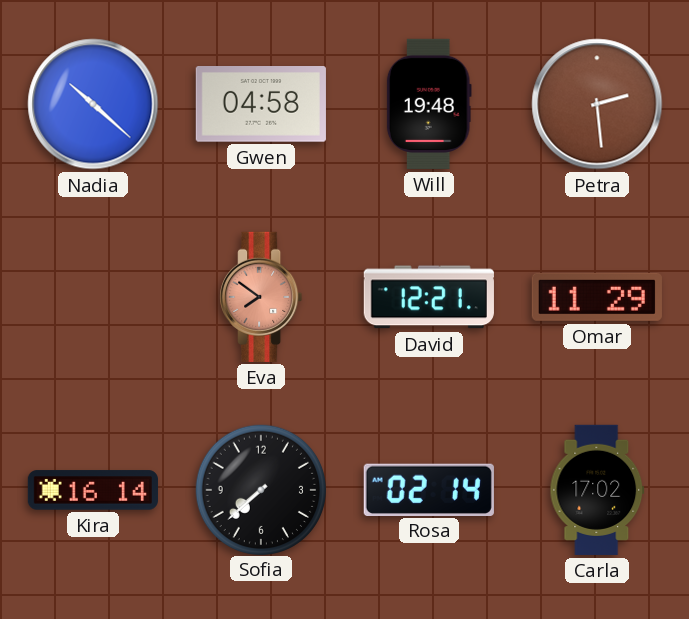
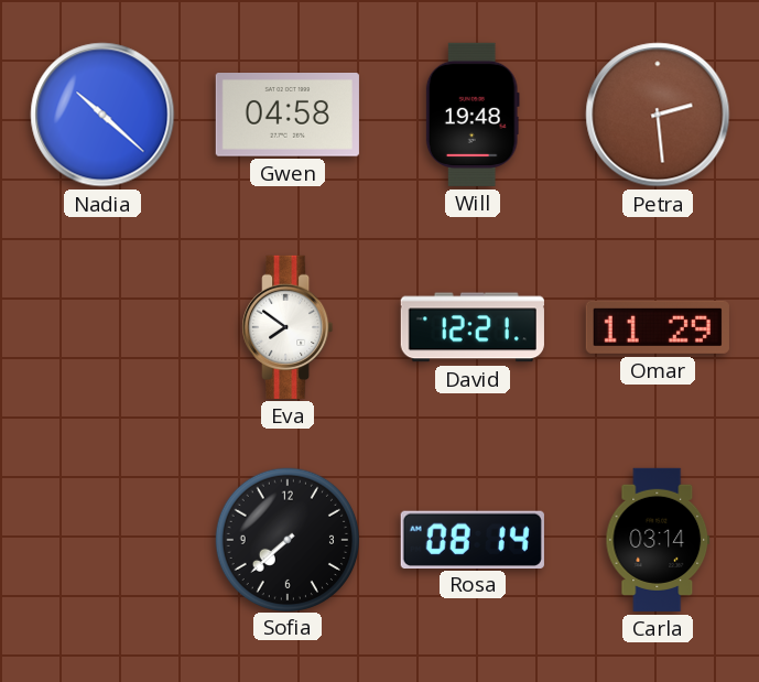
Eva dial: salmon -> white
Kira: 16:14 -> none
Rosa: 02:14 -> 08:14
Carla: 17:02 -> 03:14
